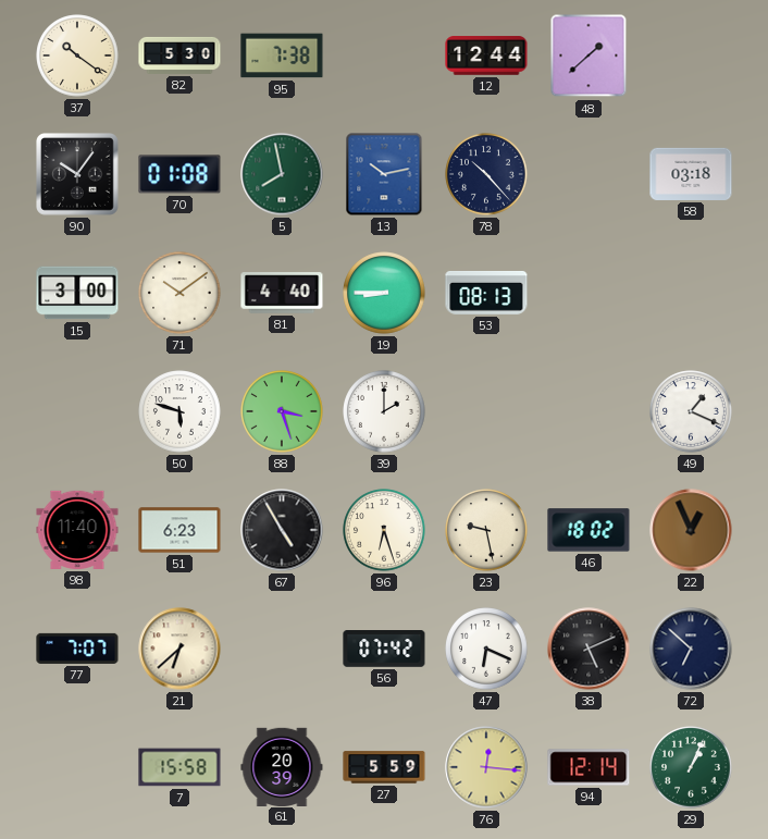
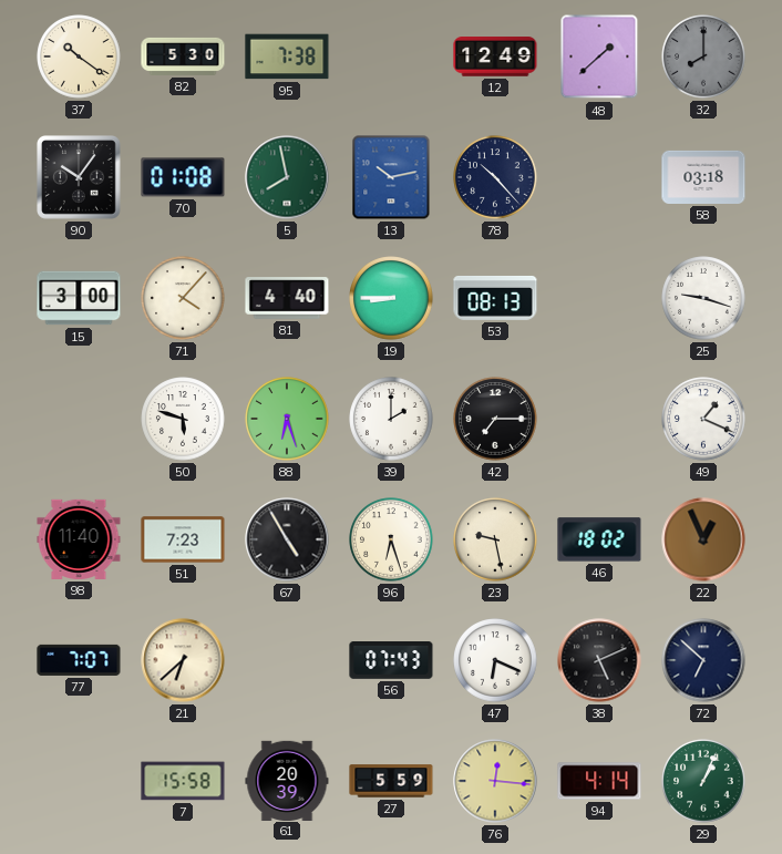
12: 12:44 -> 12:49
32: none -> 8:00
71: 10:09 -> 4:07
25: none -> 9:18
88: 3:27 -> 6:27
42: none -> 7:15
51: 6:23 -> 7:23
56: 07:42 -> 07:43
94: 12:14 -> 4:14
